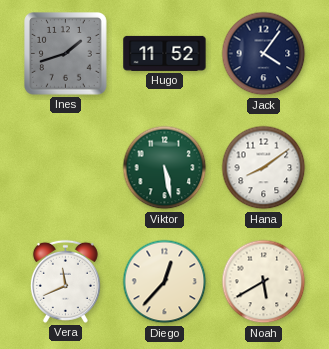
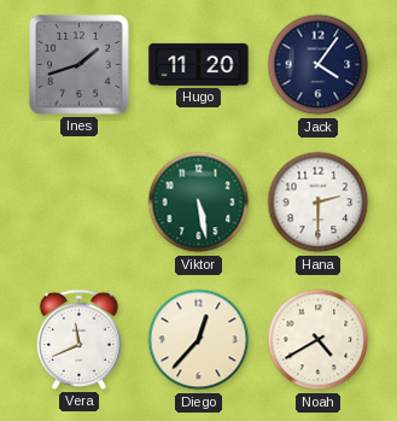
Hugo: 11:52 -> 11:20
Hana: 8:09 -> 2:30
Noah: 5:40 -> 4:40
